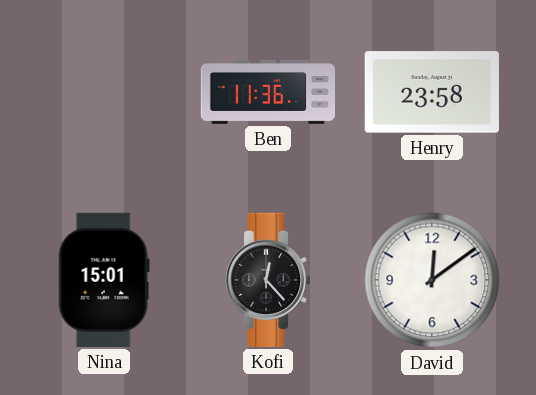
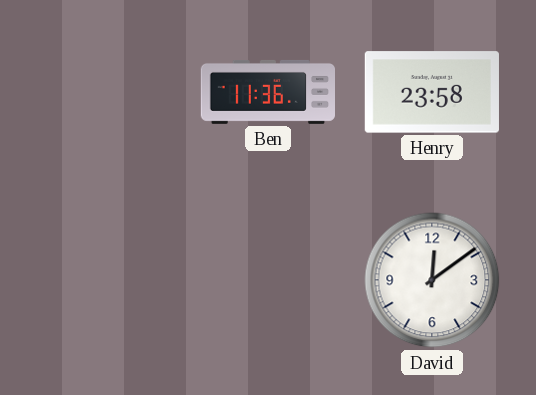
Nina: 15:01 -> none
Kofi: 12:23 -> none
